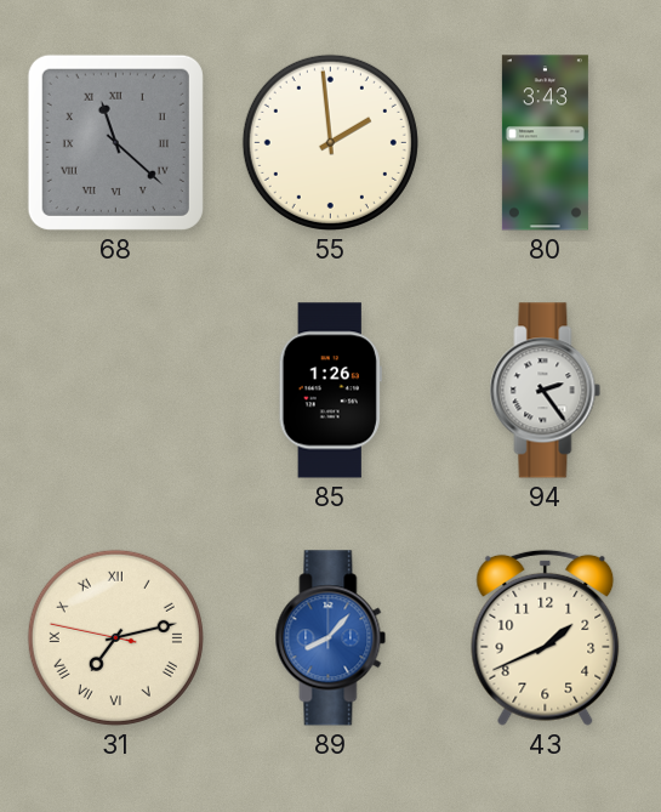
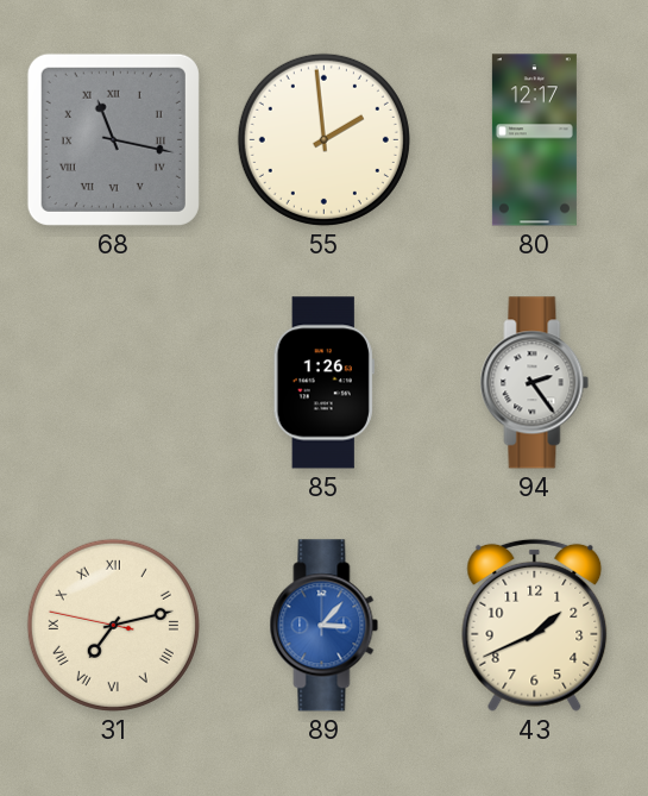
68: 11:22 -> 11:17
80: 3:43 -> 12:17
89: 8:07 -> 3:07
